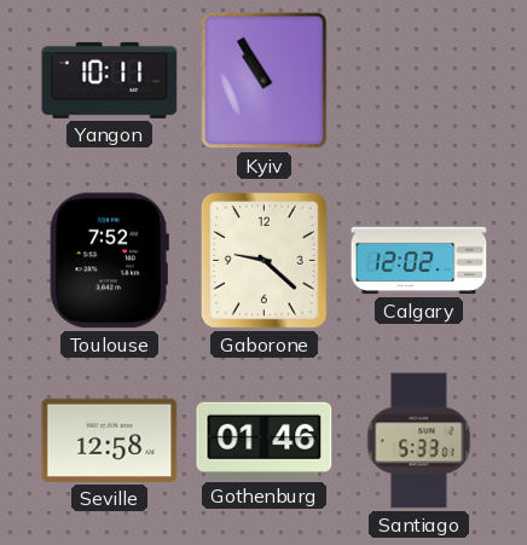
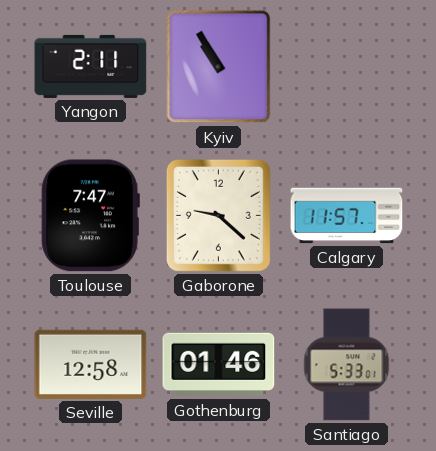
Yangon: 10:11 -> 2:11
Toulouse: 7:52 -> 7:47
Calgary: 12:02 -> 11:57
